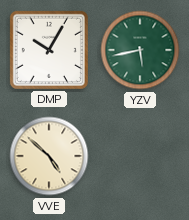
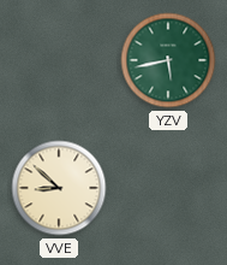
DMP: 10:05 -> none
VVE: 4:52 -> 8:52
